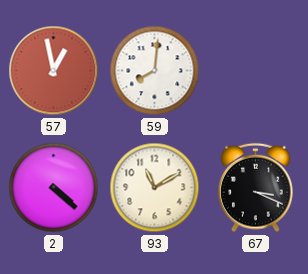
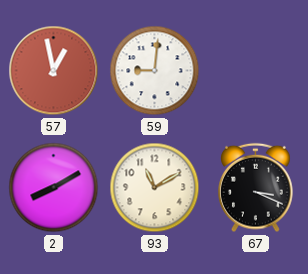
59: 8:01 -> 9:01
2: 4:22 -> 8:10
